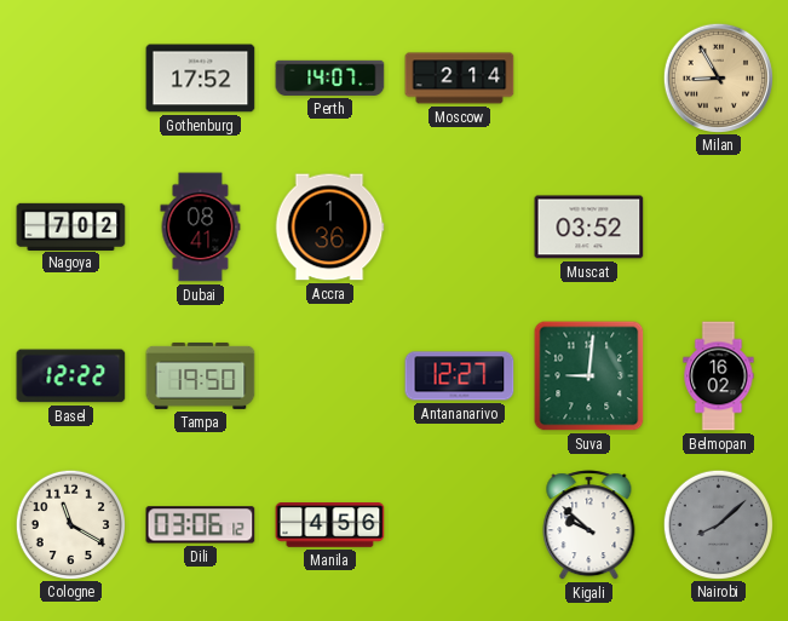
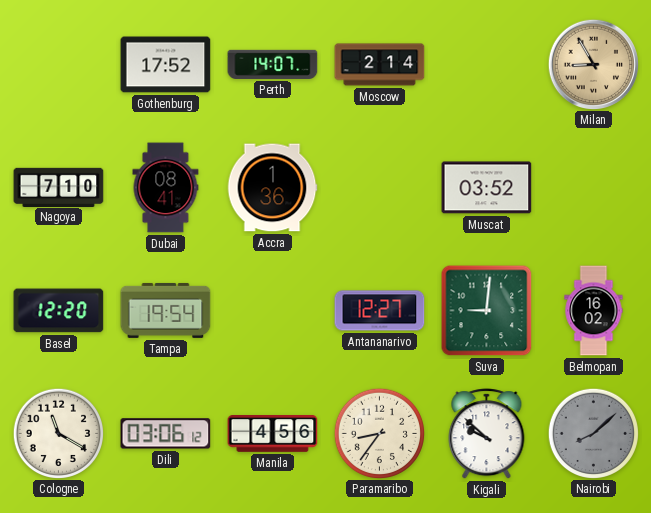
Nagoya: 7:02 -> 7:10
Basel: 12:22 -> 12:20
Tampa: 19:50 -> 19:54
Paramaribo: none -> 8:36
